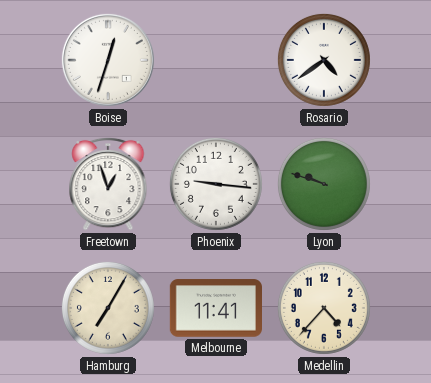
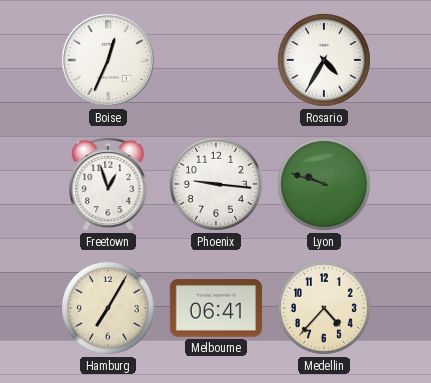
Boise: 12:33 -> 12:34
Rosario: 4:39 -> 4:35
Melbourne: 11:41 -> 06:41
